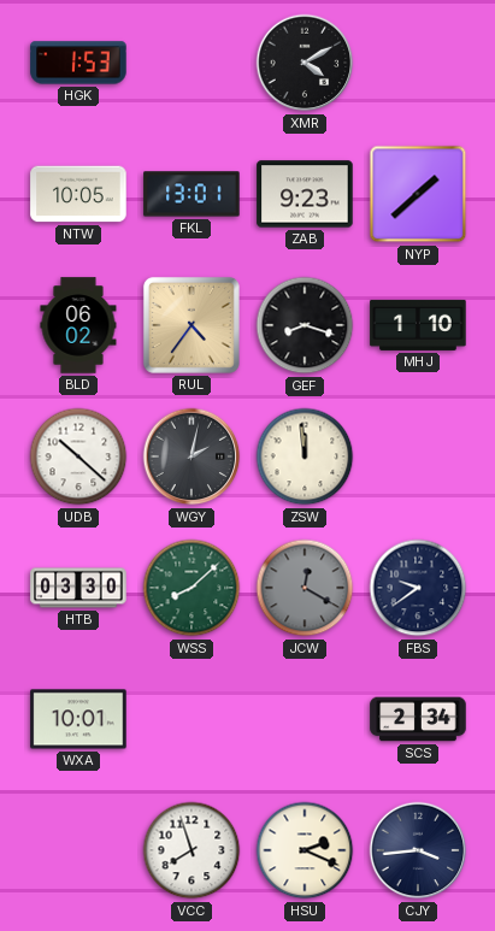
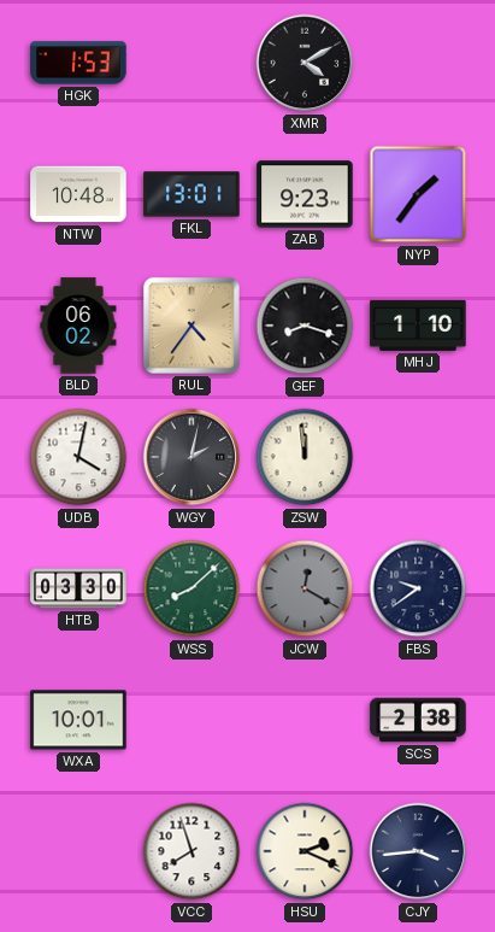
NTW: 10:05 -> 10:48
NYP: 1:38 -> 1:36
UDB: 10:22 -> 4:02
SCS: 2:34 -> 2:38
